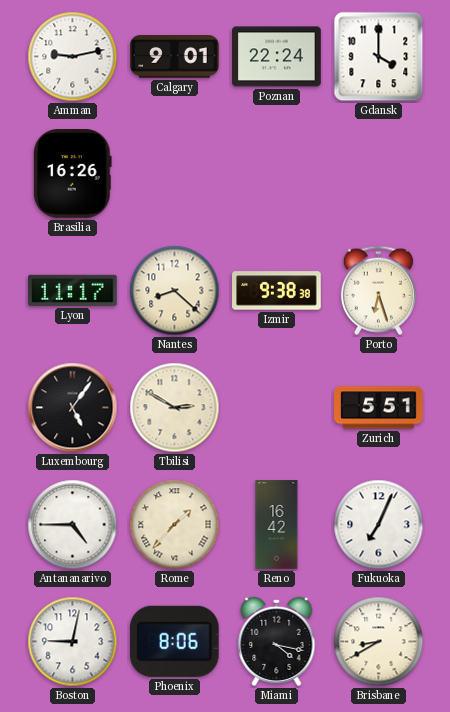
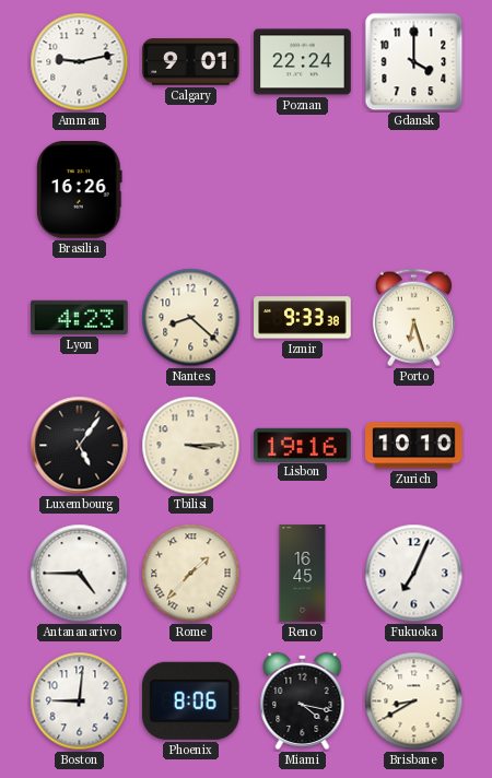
Lyon: 11:17 -> 4:23
Izmir: 9:38 -> 9:33
Tbilisi: 2:50 -> 3:15
Lisbon: none -> 19:16
Zurich: 5:51 -> 10:10
Reno: 16:42 -> 16:45
Boston: 9:02 -> 9:01
